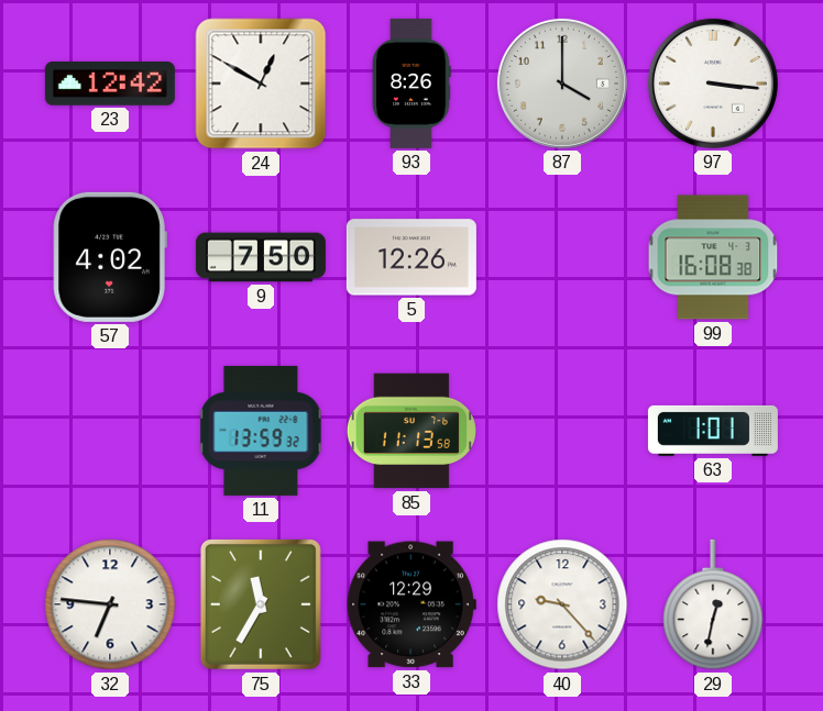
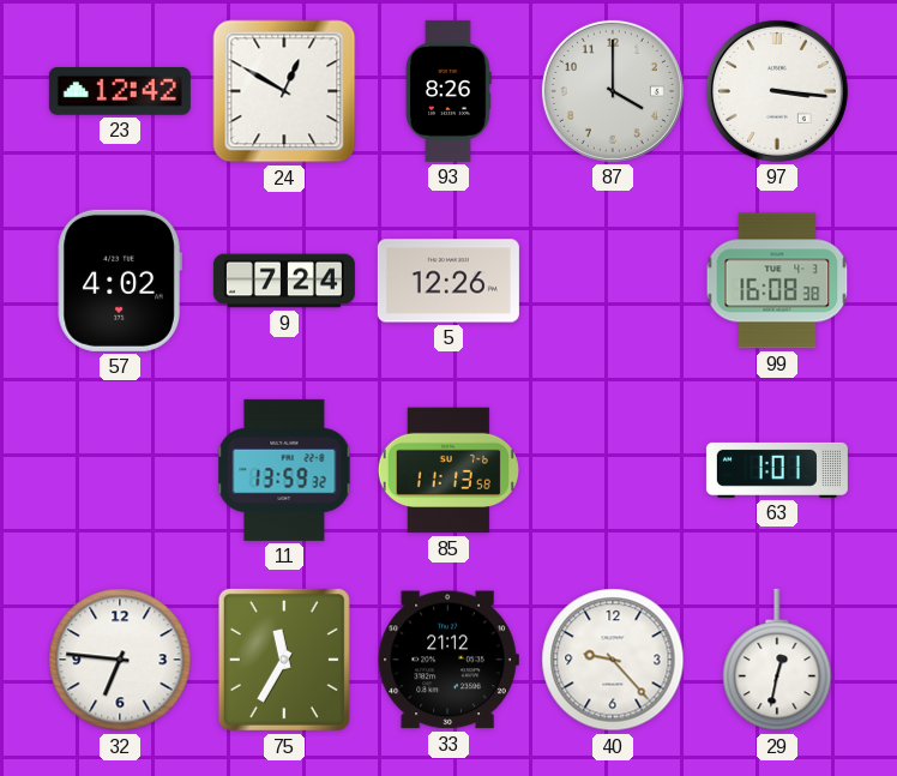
9: 7:50 -> 7:24
33: 12:29 -> 21:12
